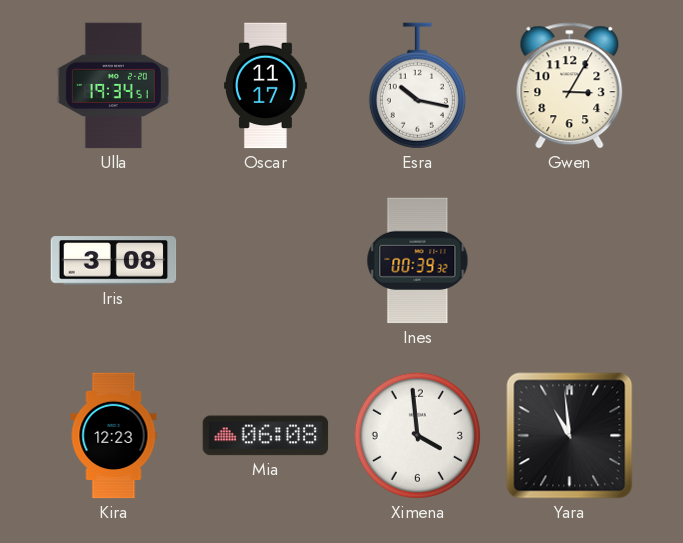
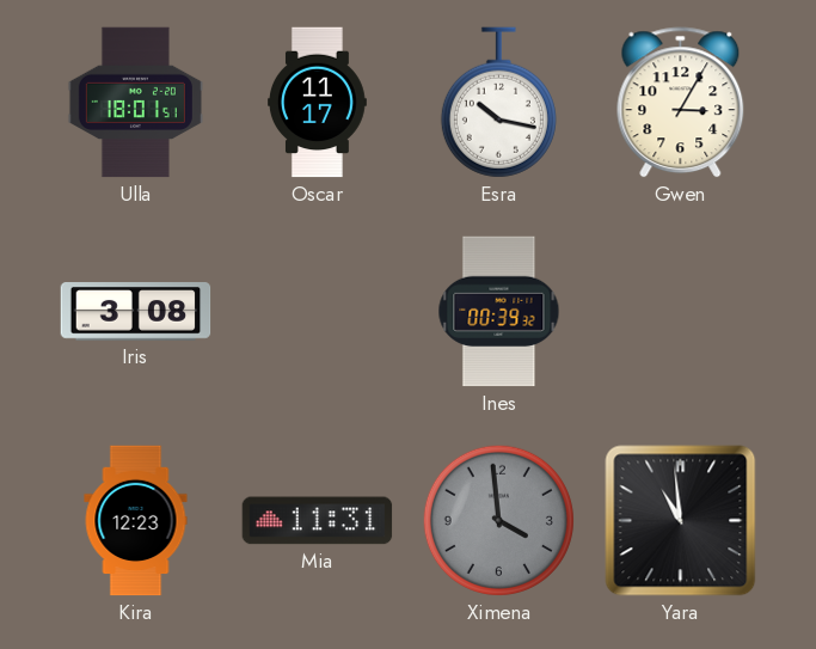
Ulla: 19:34 -> 18:01
Mia: 06:08 -> 11:31
Ximena dial: white -> grey
